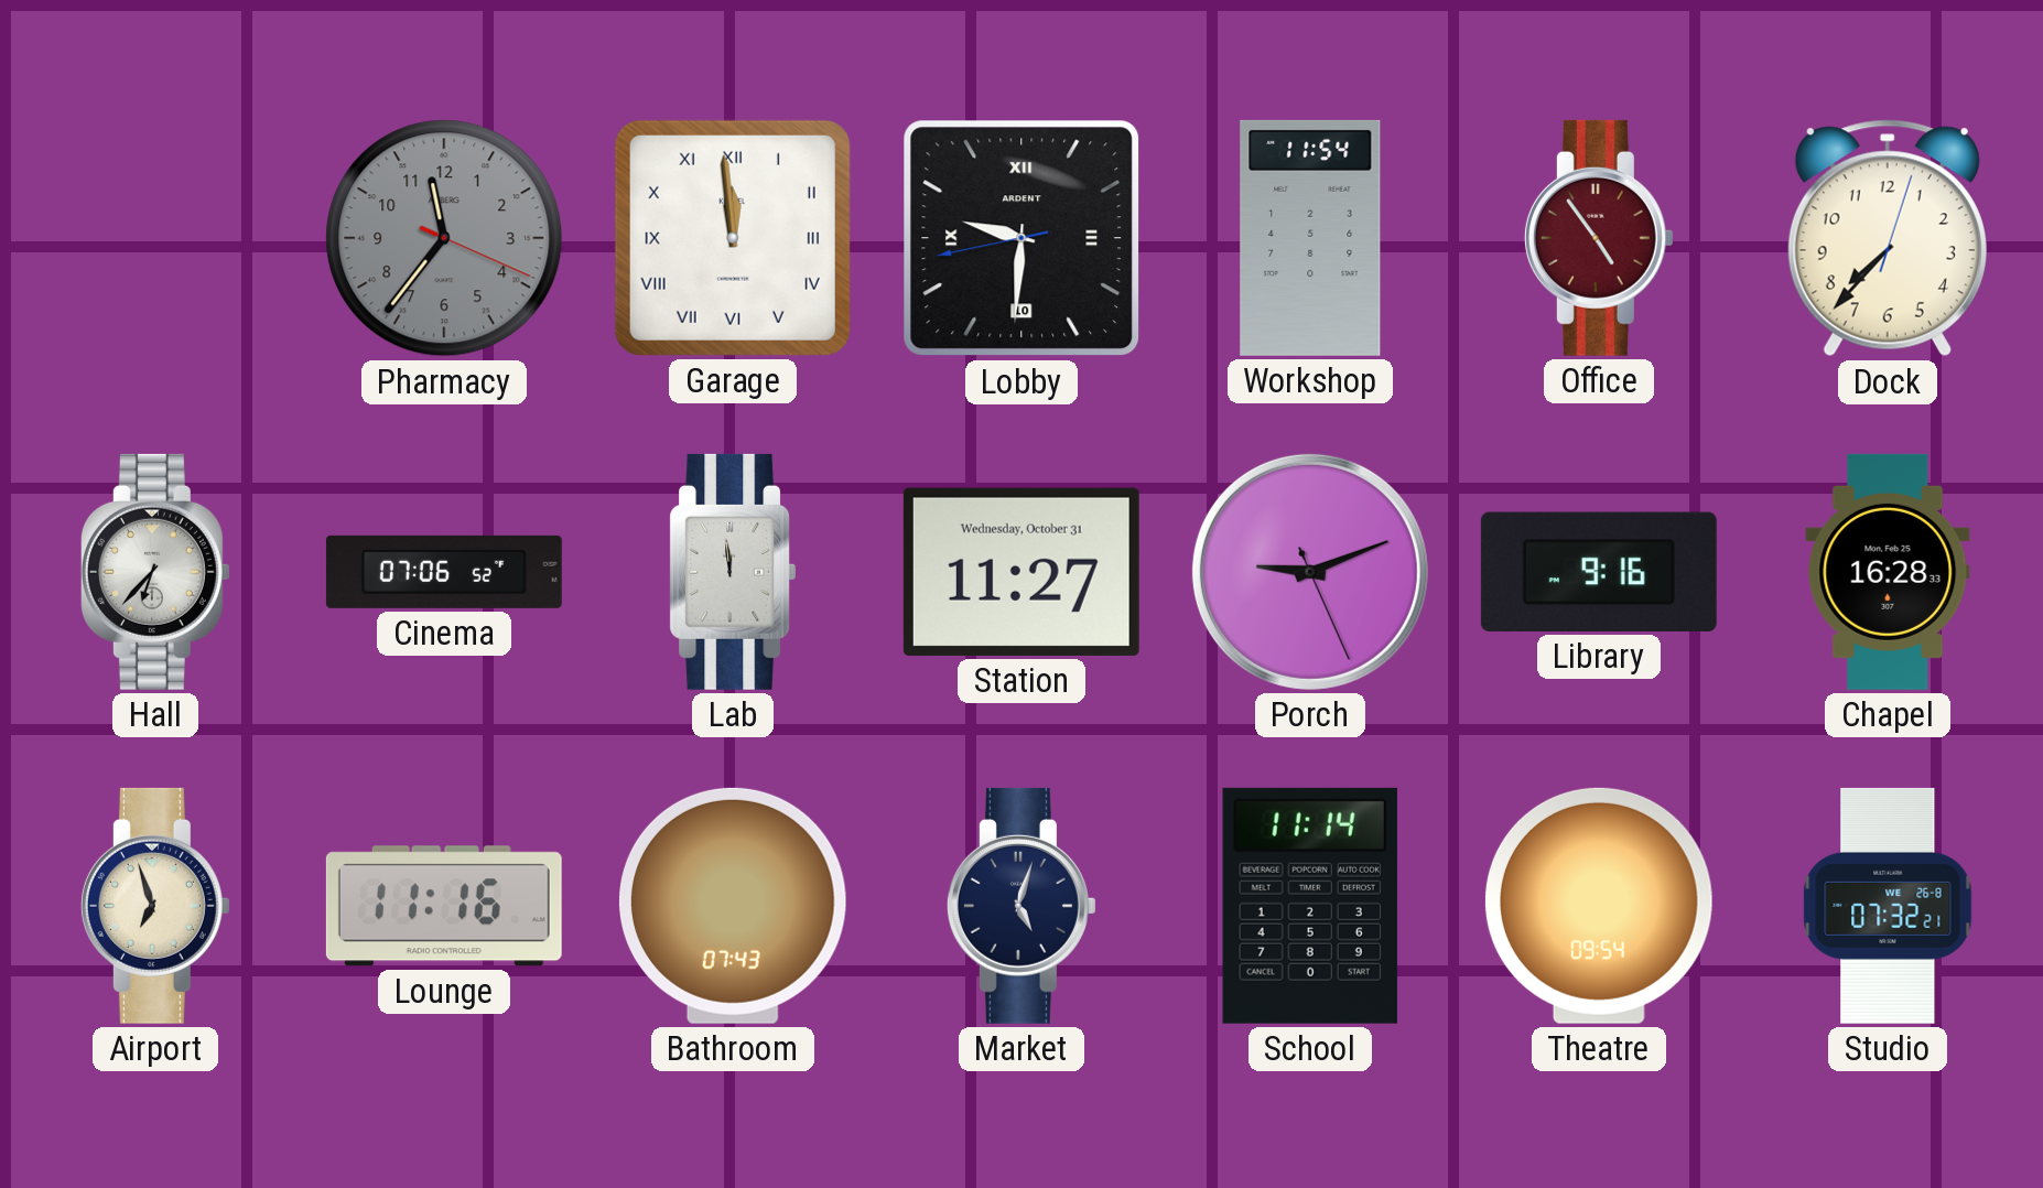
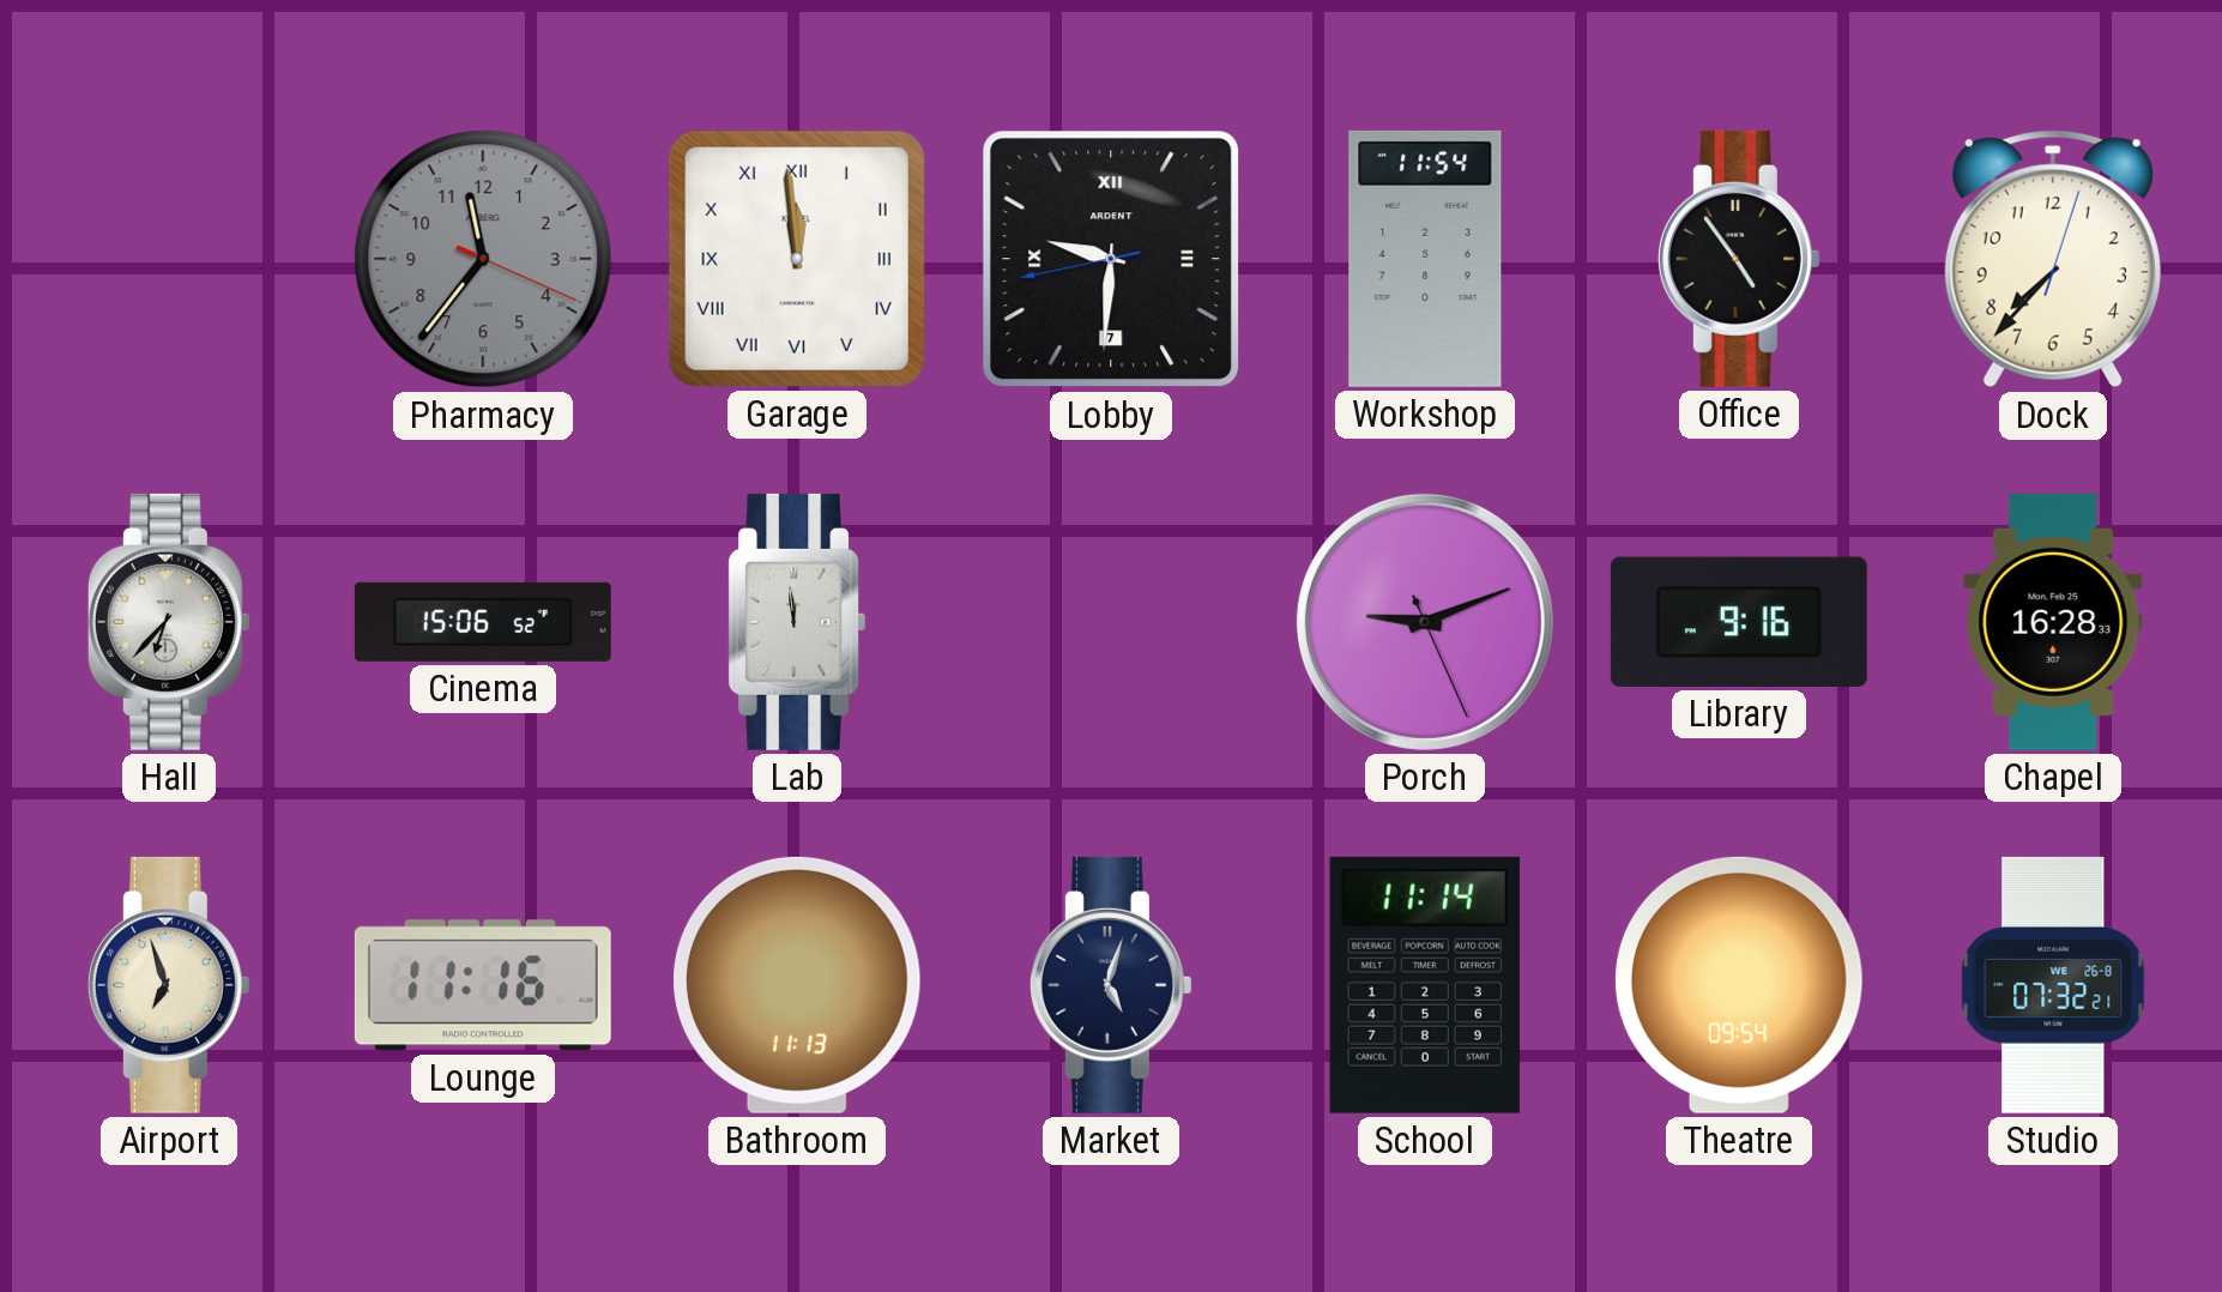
Lobby date: 10 -> 7
Office dial: burgundy -> black
Cinema: 07:06 -> 15:06
Station: 11:27 -> none
Bathroom: 07:43 -> 11:13
